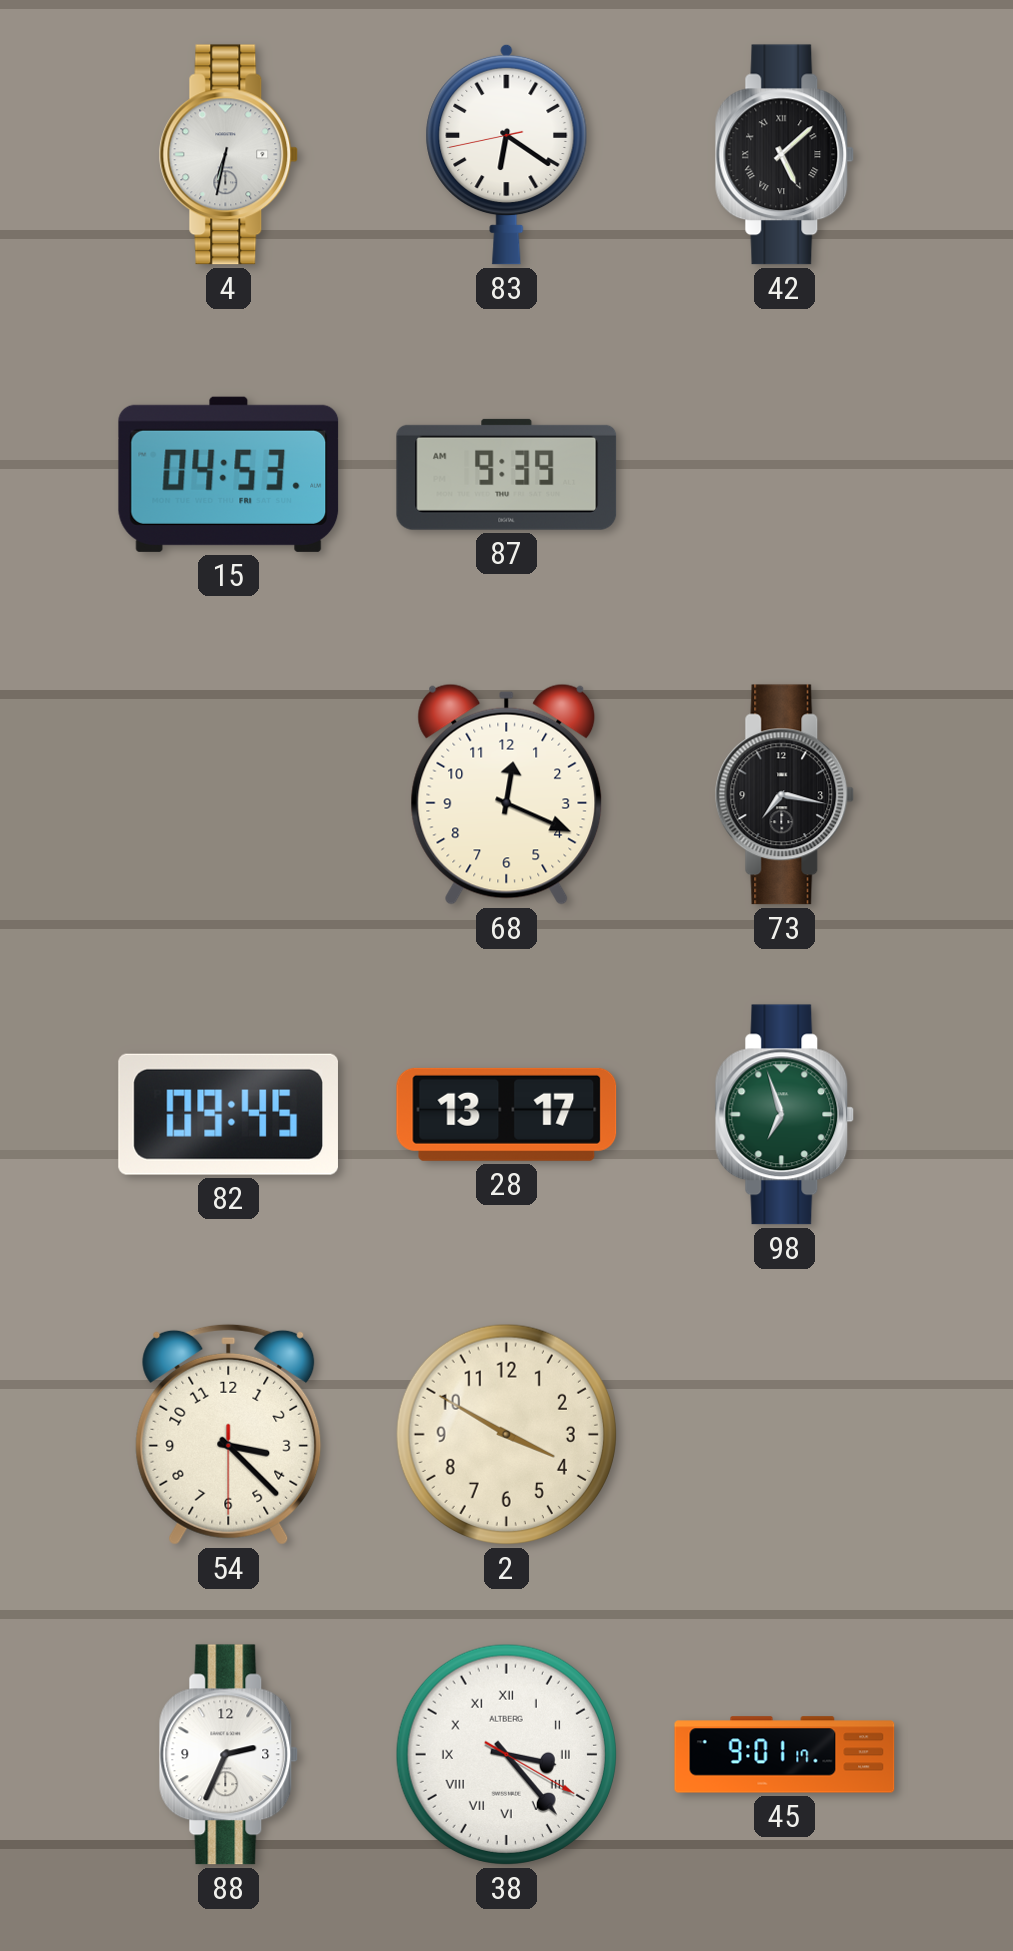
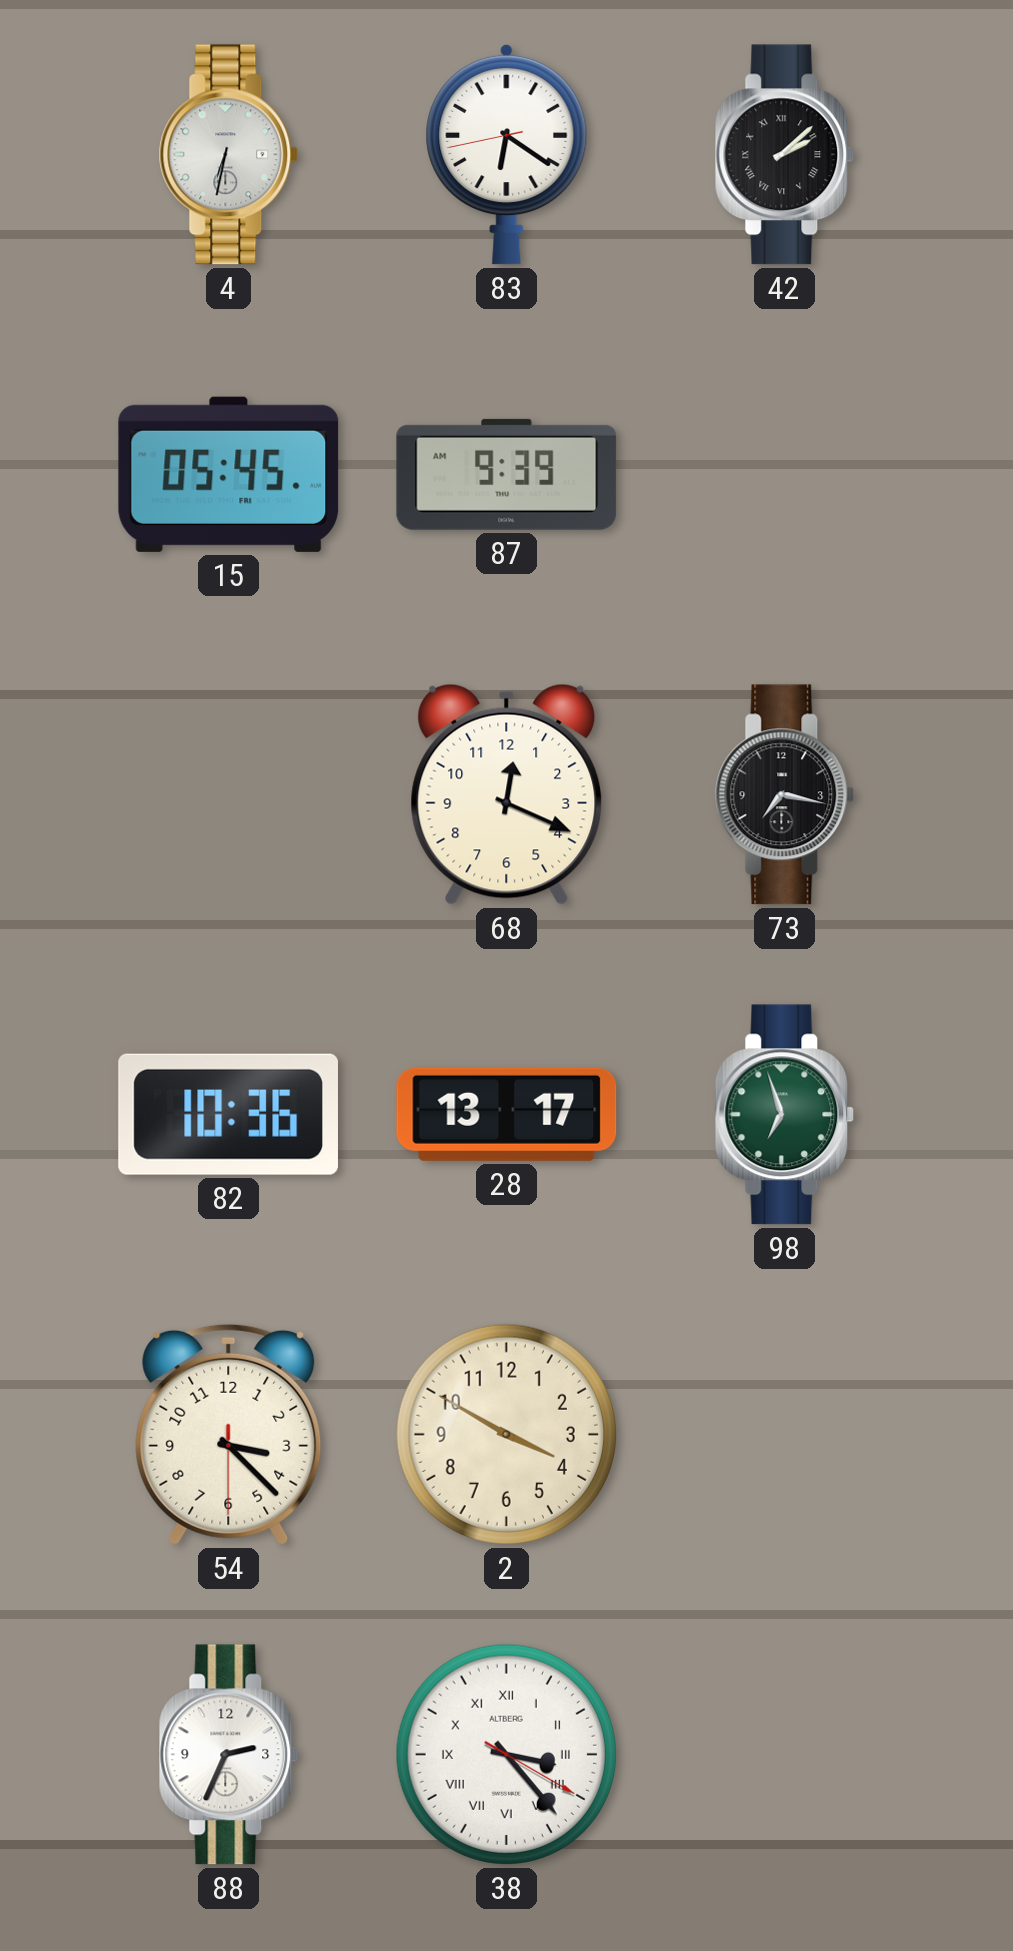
42: 5:08 -> 2:08
15: 04:53 -> 05:45
82: 09:45 -> 10:36
45: 9:01 -> none
